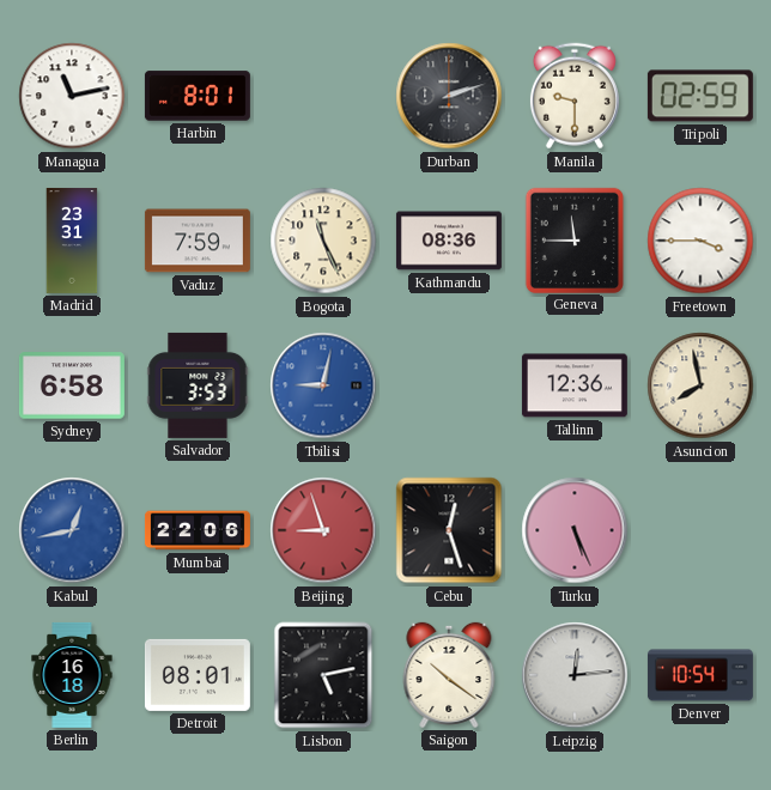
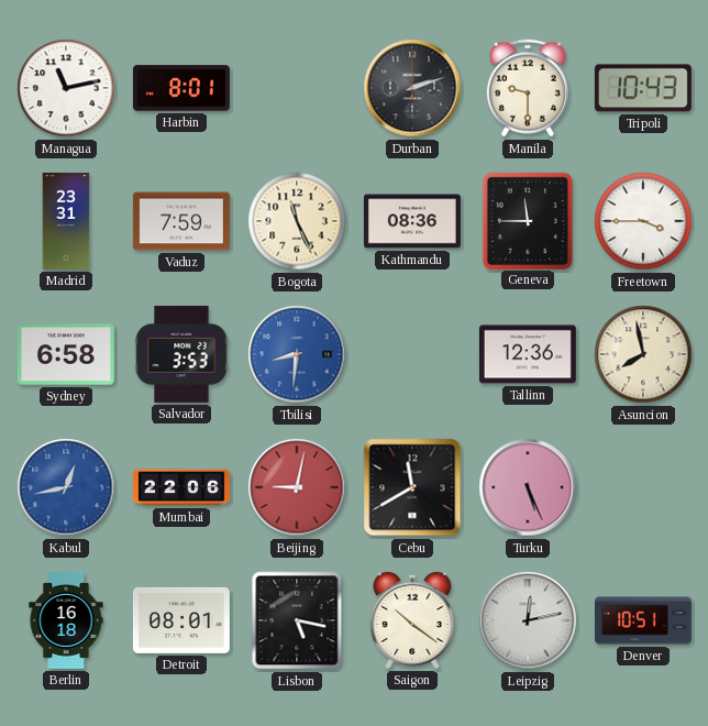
Tripoli: 02:59 -> 10:43
Tbilisi: 9:02 -> 8:31
Beijing: 8:57 -> 9:02
Cebu: 12:27 -> 11:40
Lisbon: 5:13 -> 5:17
Leipzig: 12:14 -> 12:13
Denver: 10:54 -> 10:51
